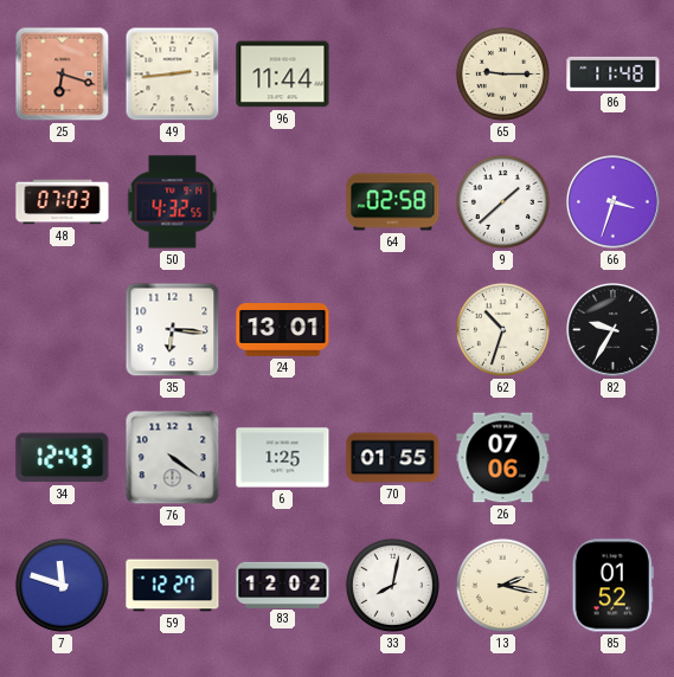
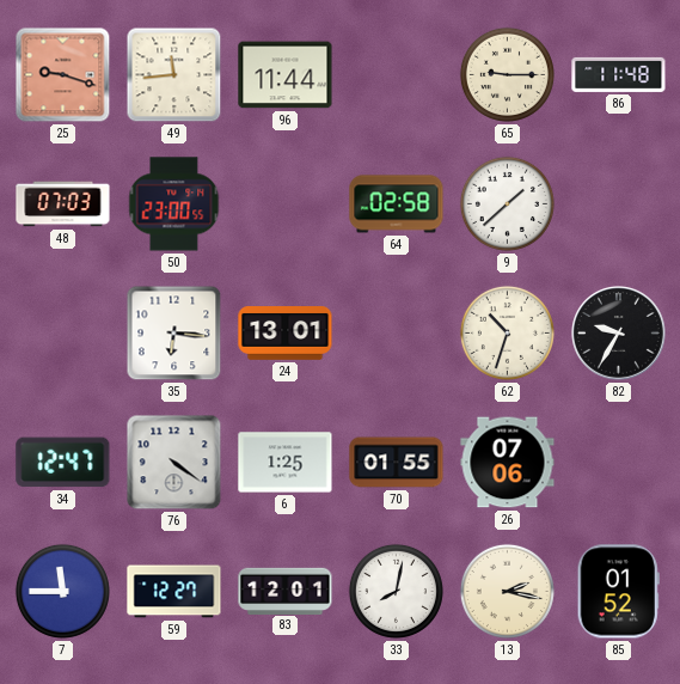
25: 6:18 -> 9:18
49: 2:44 -> 11:44
50: 4:32 -> 23:00
66: 3:33 -> none
34: 12:43 -> 12:47
7: 11:48 -> 11:45
83: 12:02 -> 12:01
